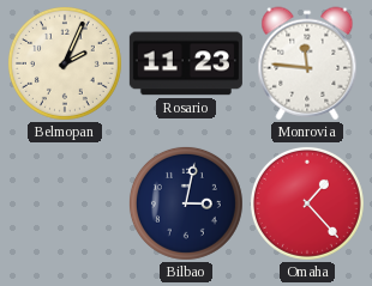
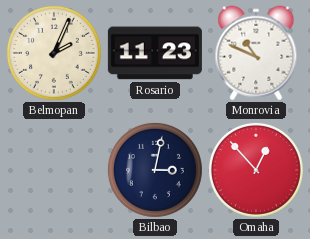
Monrovia: 11:46 -> 10:49
Omaha: 1:23 -> 12:53
